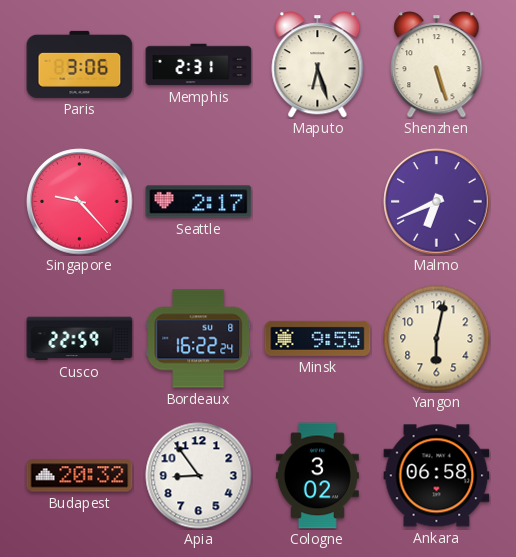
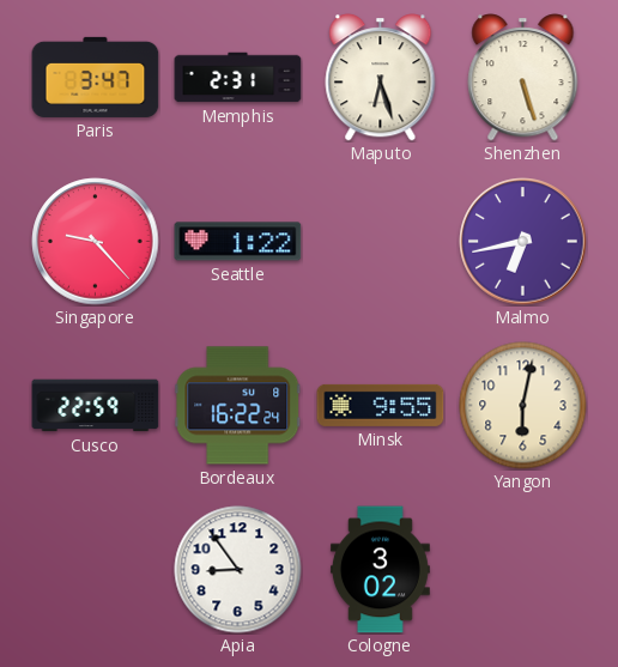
Paris: 3:06 -> 3:47
Seattle: 2:17 -> 1:22
Malmo: 6:41 -> 6:43
Budapest: 20:32 -> none
Ankara: 06:58 -> none
